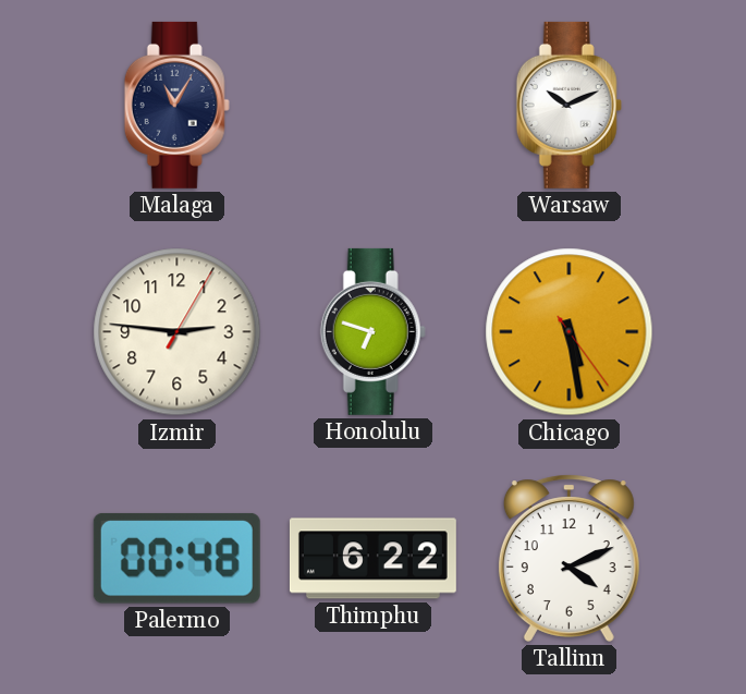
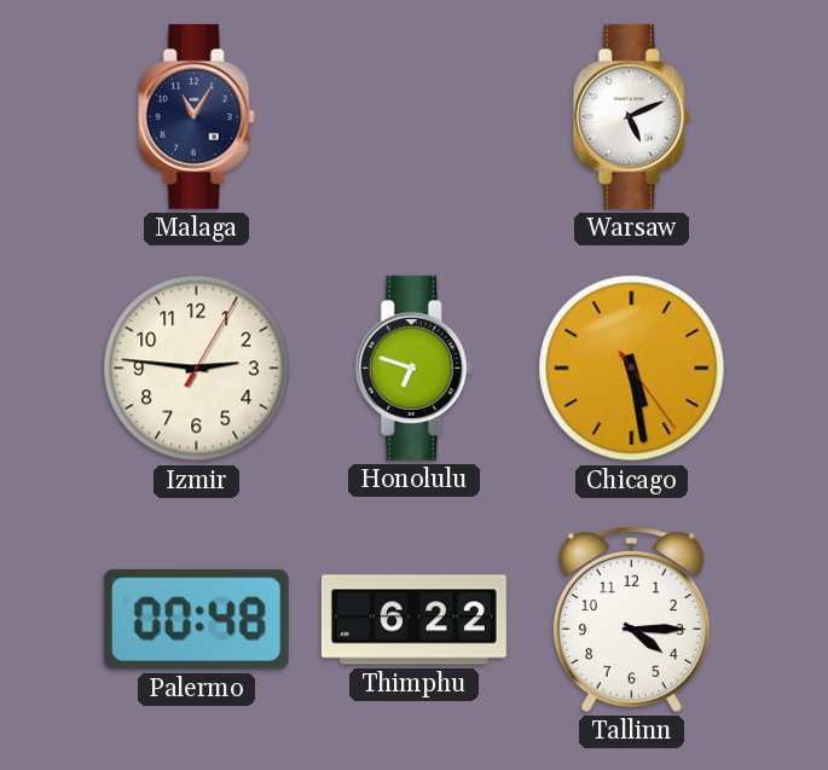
Warsaw: 10:11 -> 5:11
Tallinn: 4:11 -> 4:15
